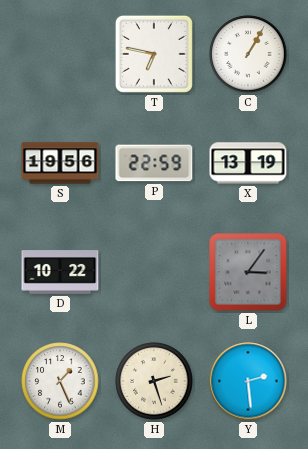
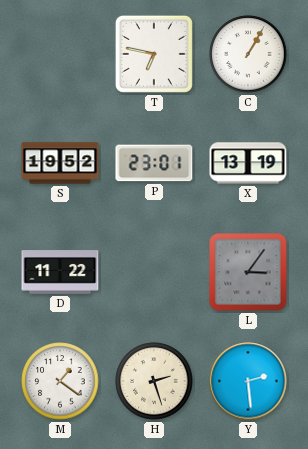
S: 19:56 -> 19:52
P: 22:59 -> 23:01
D: 10:22 -> 11:22
M: 1:26 -> 1:21
